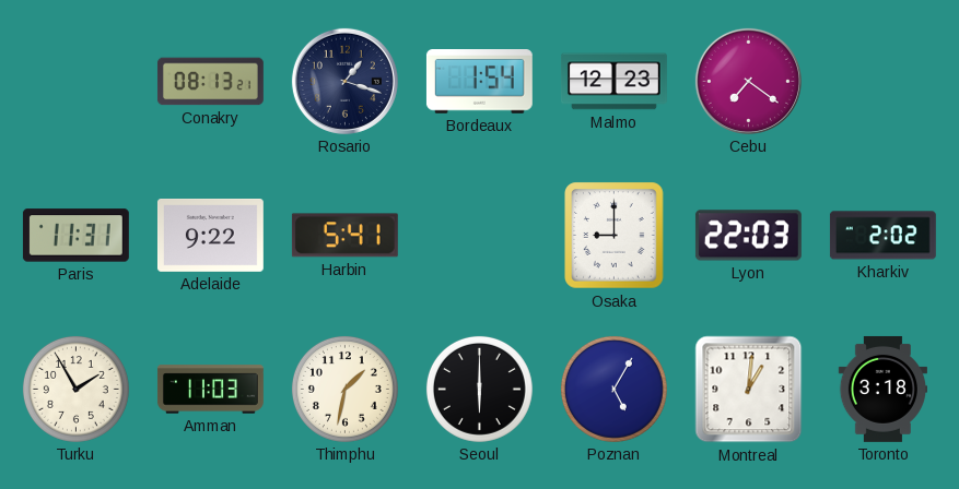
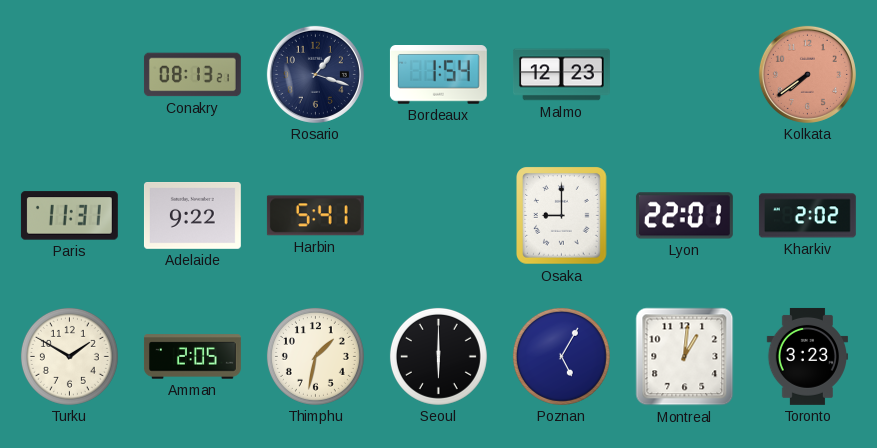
Cebu: 7:21 -> none
Kolkata: none -> 7:39
Lyon: 22:03 -> 22:01
Turku: 1:55 -> 1:50
Amman: 11:03 -> 2:05
Toronto: 3:18 -> 3:23
